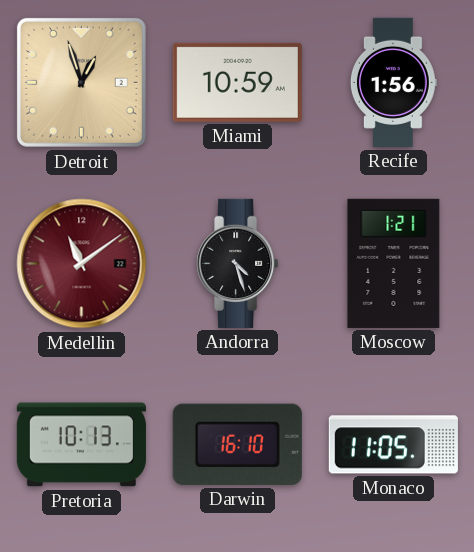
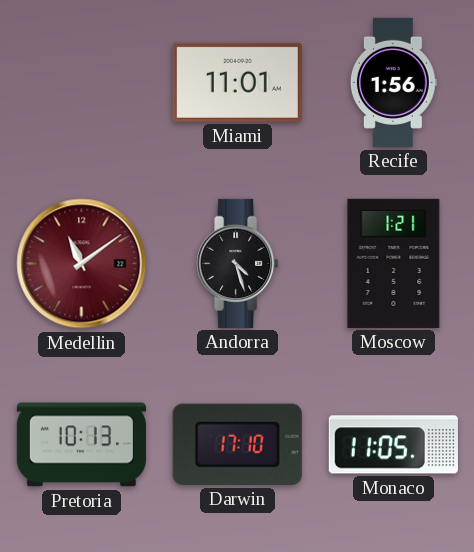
Detroit: 12:57 -> none
Miami: 10:59 -> 11:01
Darwin: 16:10 -> 17:10
